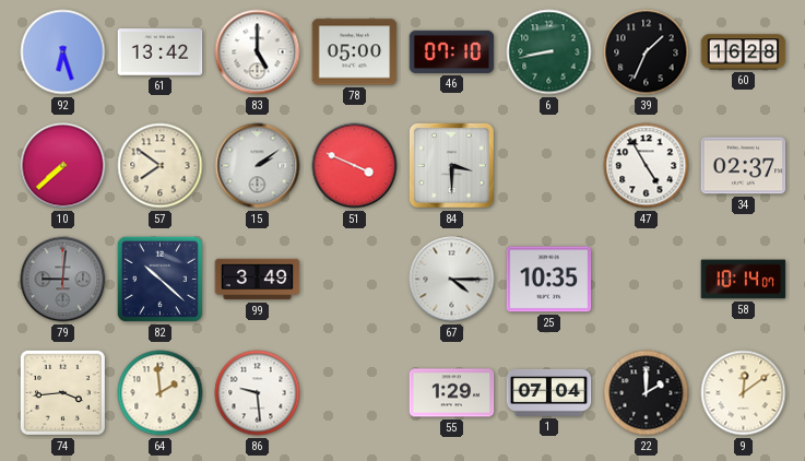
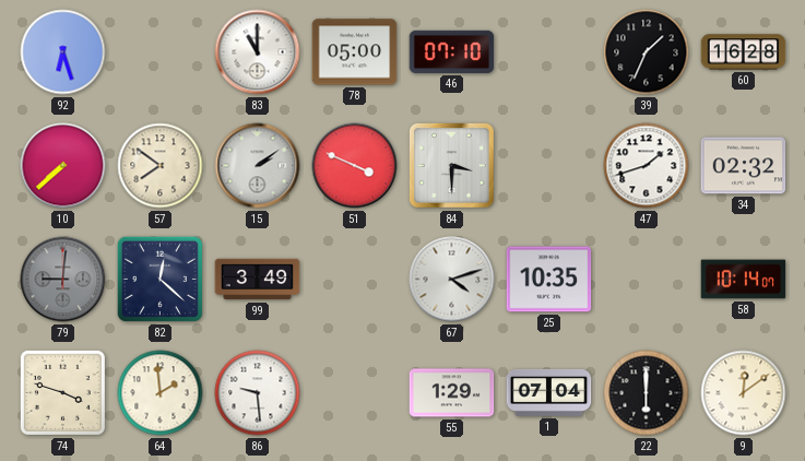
61: 13:42 -> none
83: 5:00 -> 11:00
6: 8:43 -> none
47: 4:55 -> 1:42
34: 02:37 -> 02:32
82: 10:22 -> 12:22
67: 4:15 -> 4:12
74: 3:44 -> 3:48
22: 2:00 -> 6:00
